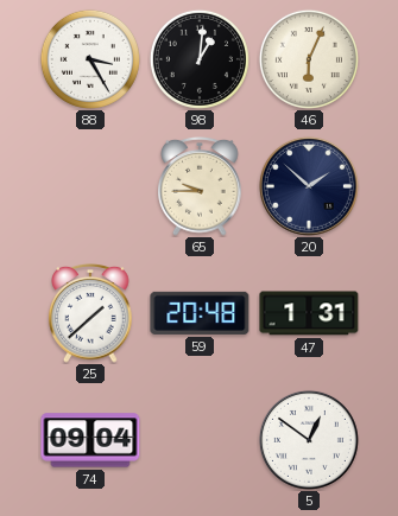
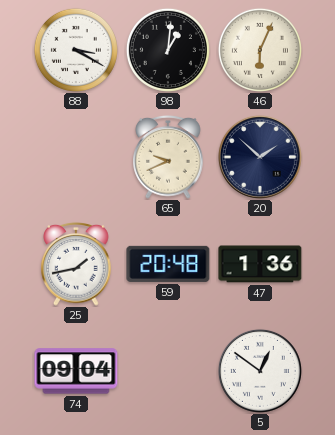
88: 3:25 -> 3:20
65: 9:45 -> 9:41
25: 1:38 -> 1:43
47: 1:31 -> 1:36
